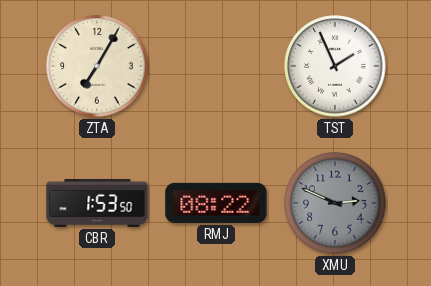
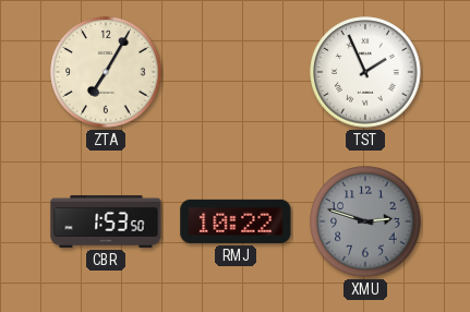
RMJ: 08:22 -> 10:22
XMU: 2:49 -> 2:48
